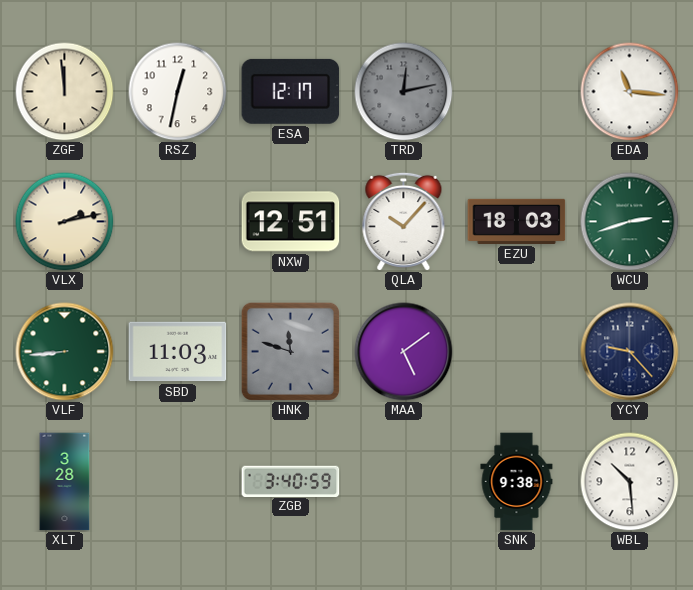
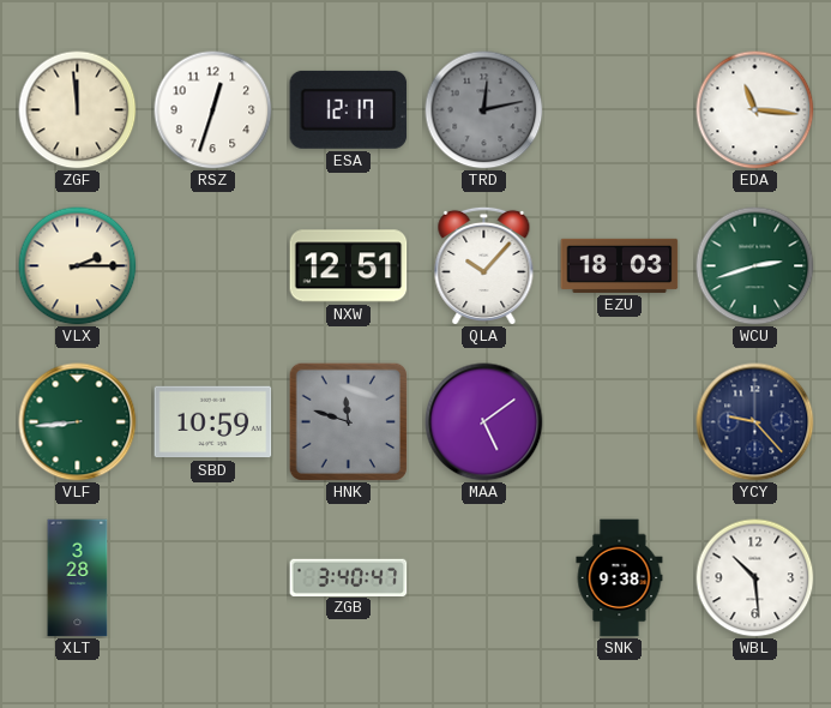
RSZ: 12:32 -> 12:33
VLX: 2:13 -> 2:15
SBD: 11:03 -> 10:59
ZGB: 3:40:59 -> 3:40:47
